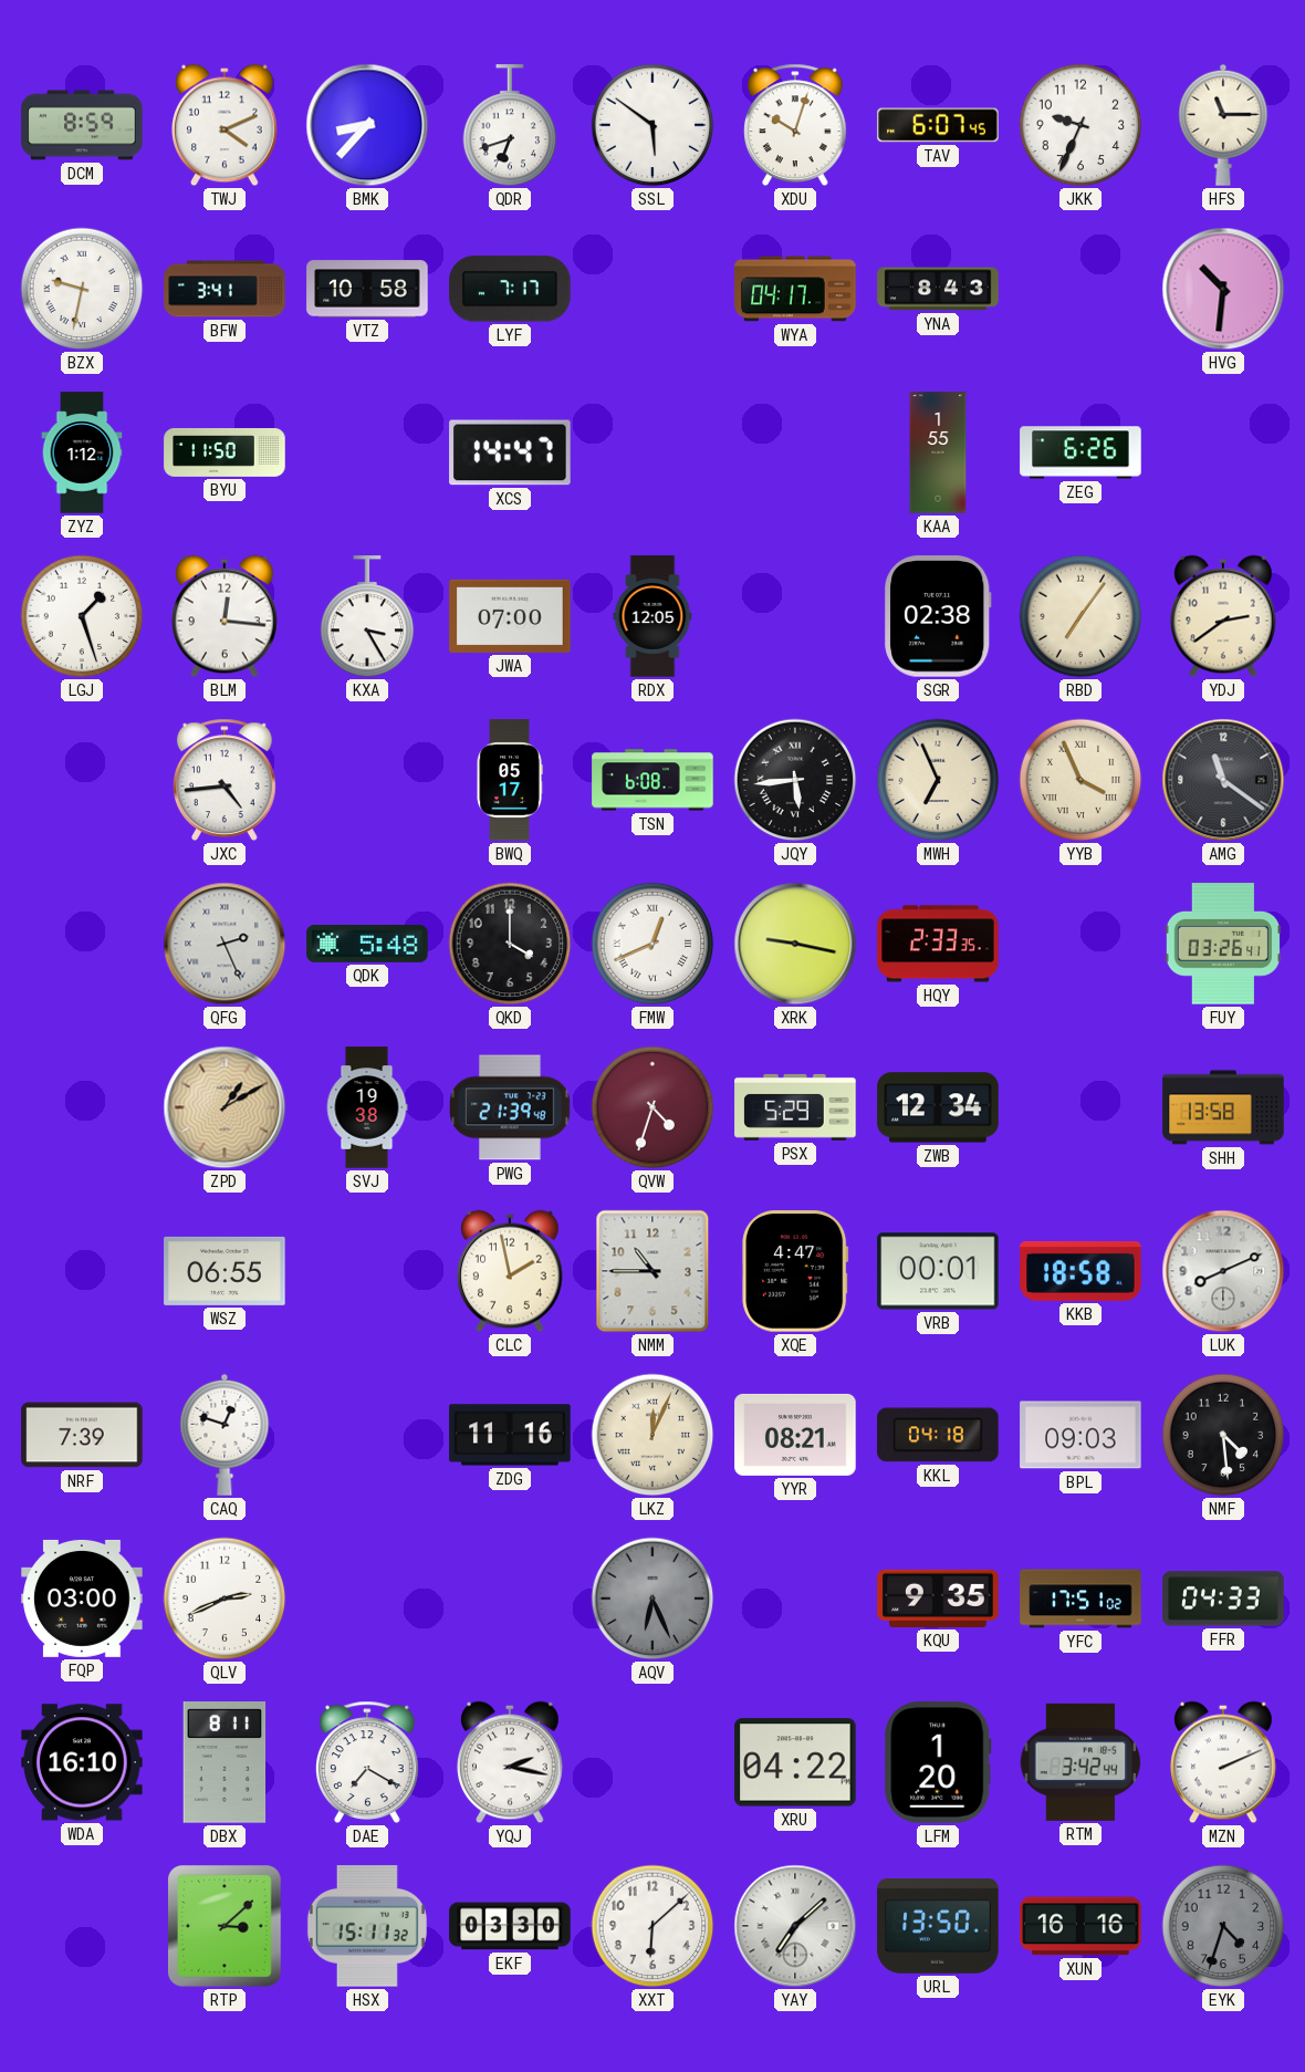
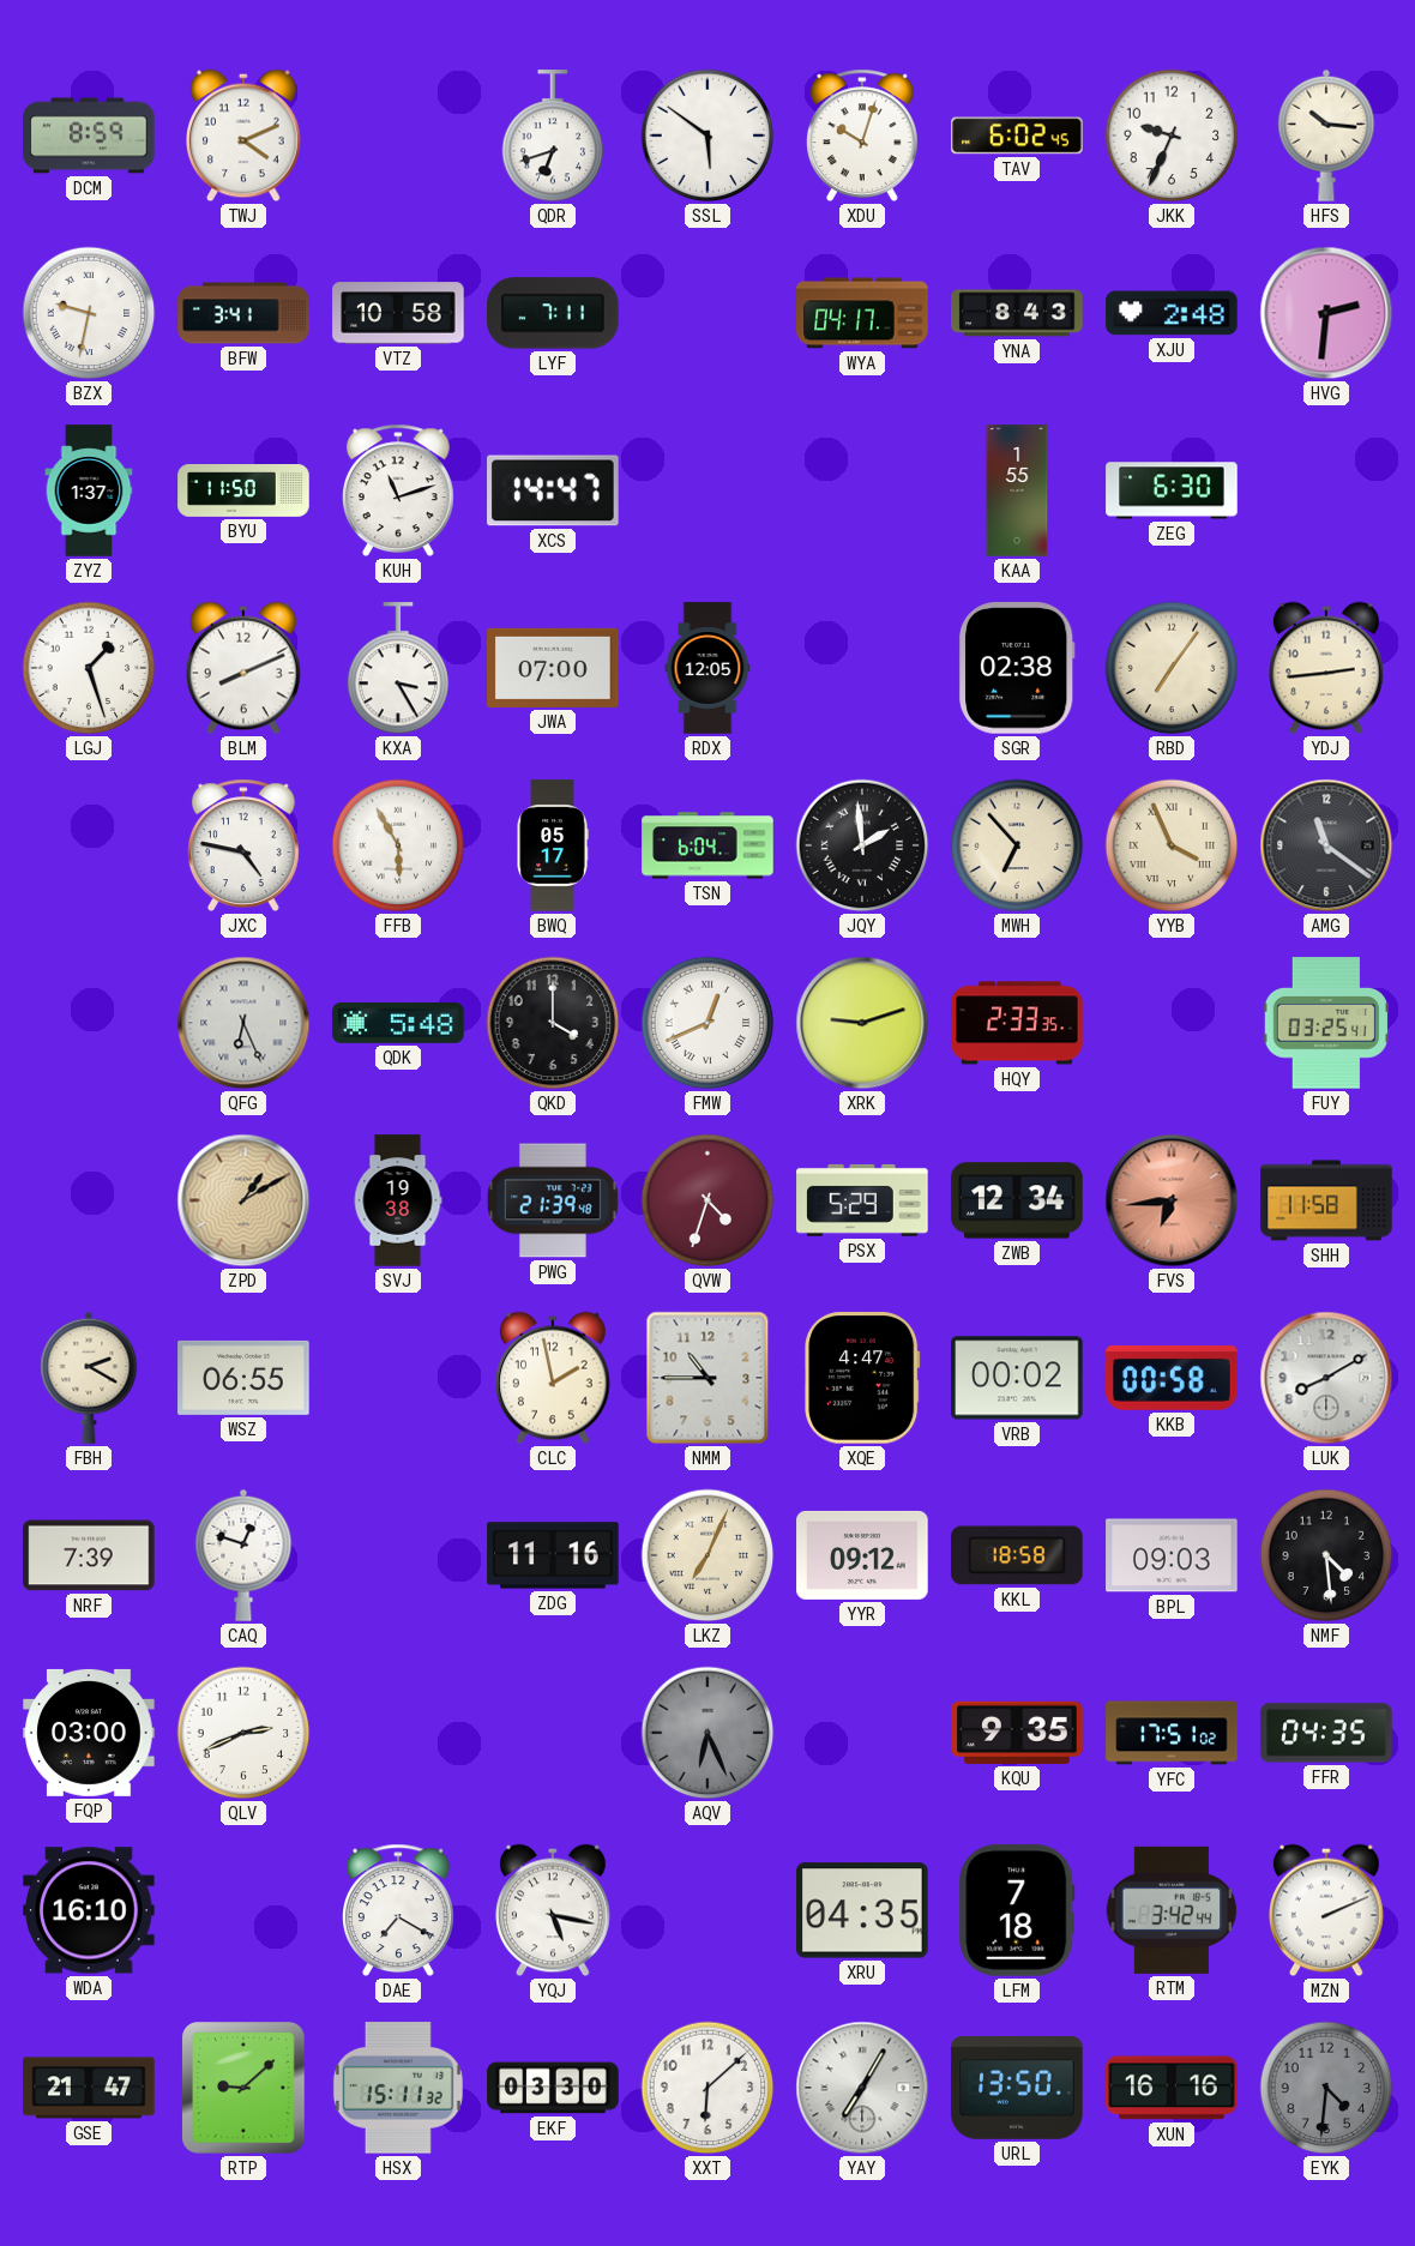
BMK: 8:37 -> none
TAV: 6:07 -> 6:02
HFS: 11:15 -> 10:16
LYF: 7:17 -> 7:11
XJU: none -> 2:48
HVG: 10:31 -> 2:31
ZYZ: 1:12 -> 1:37
KUH: none -> 11:12
ZEG: 6:26 -> 6:30
BLM: 12:16 -> 8:11
YDJ: 2:39 -> 2:44
JXC: 4:44 -> 4:47
FFB: none -> 5:55
TSN: 6:08 -> 6:04
JQY: 5:44 -> 1:59
MWH: 6:56 -> 6:53
QFG: 2:26 -> 6:26
XRK: 9:17 -> 9:12
FUY: 03:26 -> 03:25
FVS: none -> 6:44
SHH: 13:58 -> 11:58
FBH: none -> 2:20
VRB: 00:01 -> 00:02
KKB: 18:58 -> 00:58
LUK: 8:11 -> 8:10
LKZ: 12:04 -> 7:04
YYR: 08:21 -> 09:12
KKL: 04:18 -> 18:58
FFR: 04:33 -> 04:35
DBX: 8:11 -> none
YQJ: 2:17 -> 5:17
XRU: 04:22 -> 04:35
LFM: 1:20 -> 7:18
GSE: none -> 21:47
RTP: 3:08 -> 9:08
YAY: 7:08 -> 7:05
EYK: 4:33 -> 4:31
